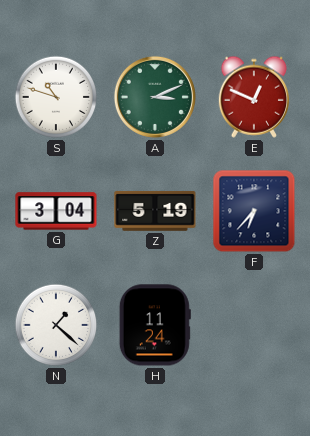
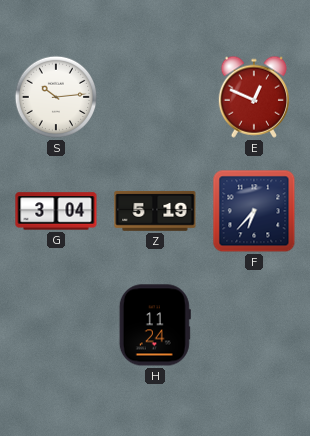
S: 10:48 -> 10:14
A: 3:11 -> none
N: 1:22 -> none
